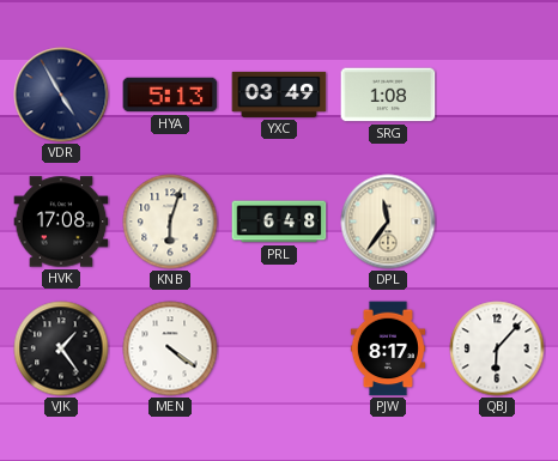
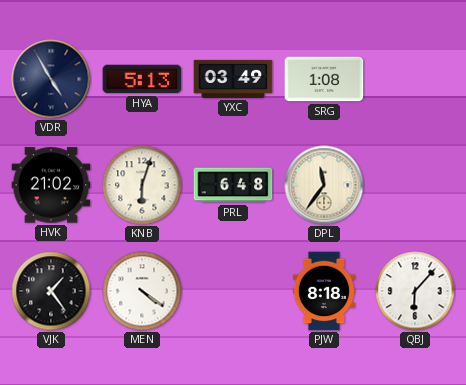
HVK: 17:08 -> 21:02
PJW: 8:17 -> 8:18
